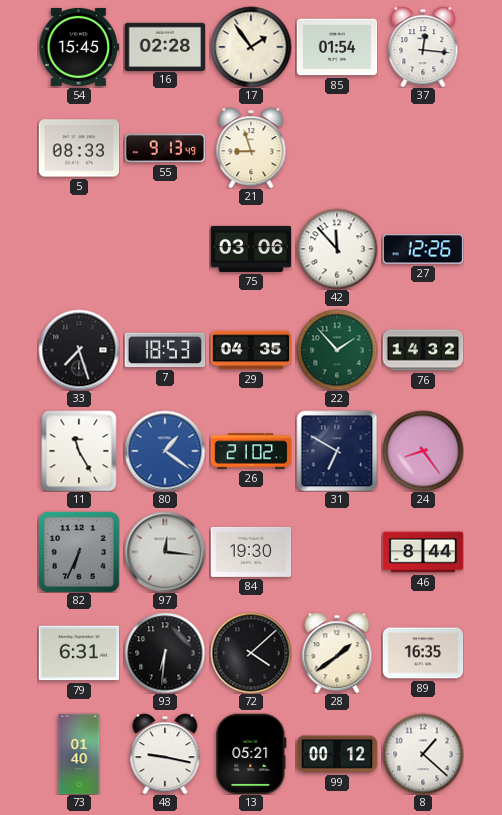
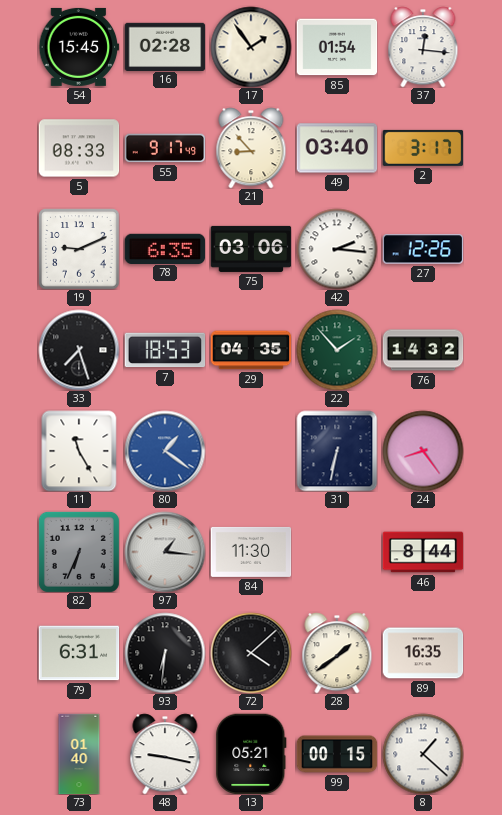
55: 9:13 -> 9:17
21: 8:57 -> 8:53
49: none -> 03:40
2: none -> 3:17
19: none -> 9:11
78: none -> 6:35
42: 11:53 -> 2:16
26: 21:02 -> none
31: 6:50 -> 6:32
97: 12:16 -> 1:16
84: 19:30 -> 11:30
99: 00:12 -> 00:15
